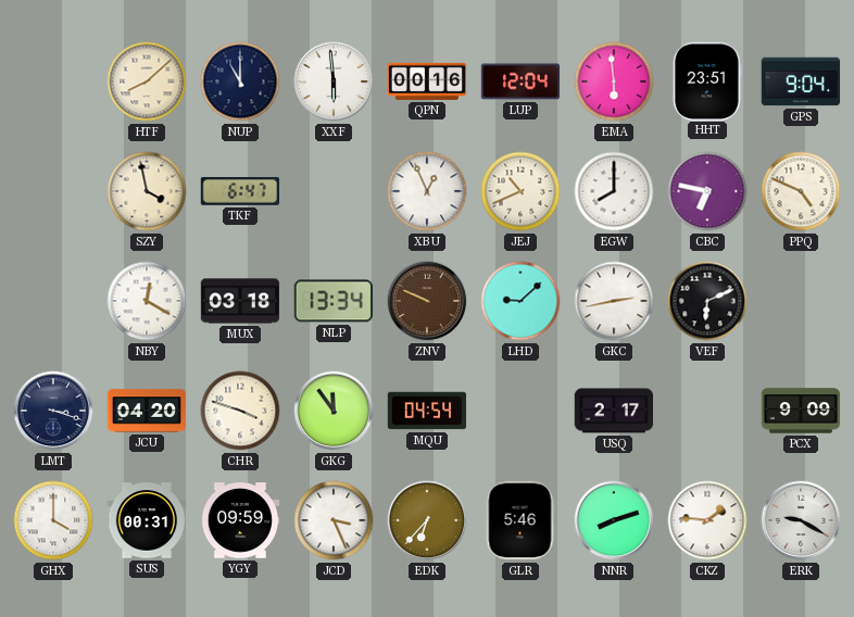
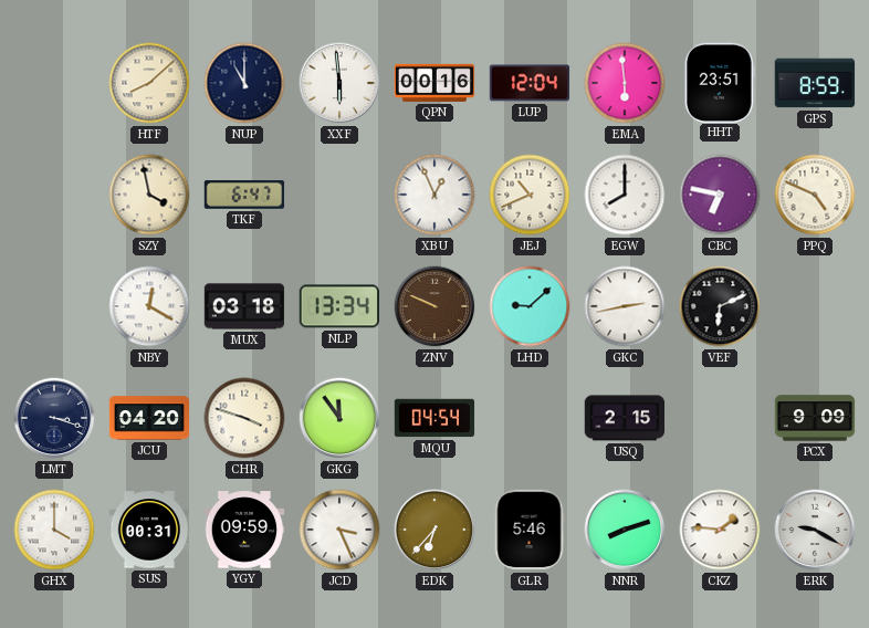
GPS: 9:04 -> 8:59
USQ: 2:17 -> 2:15
